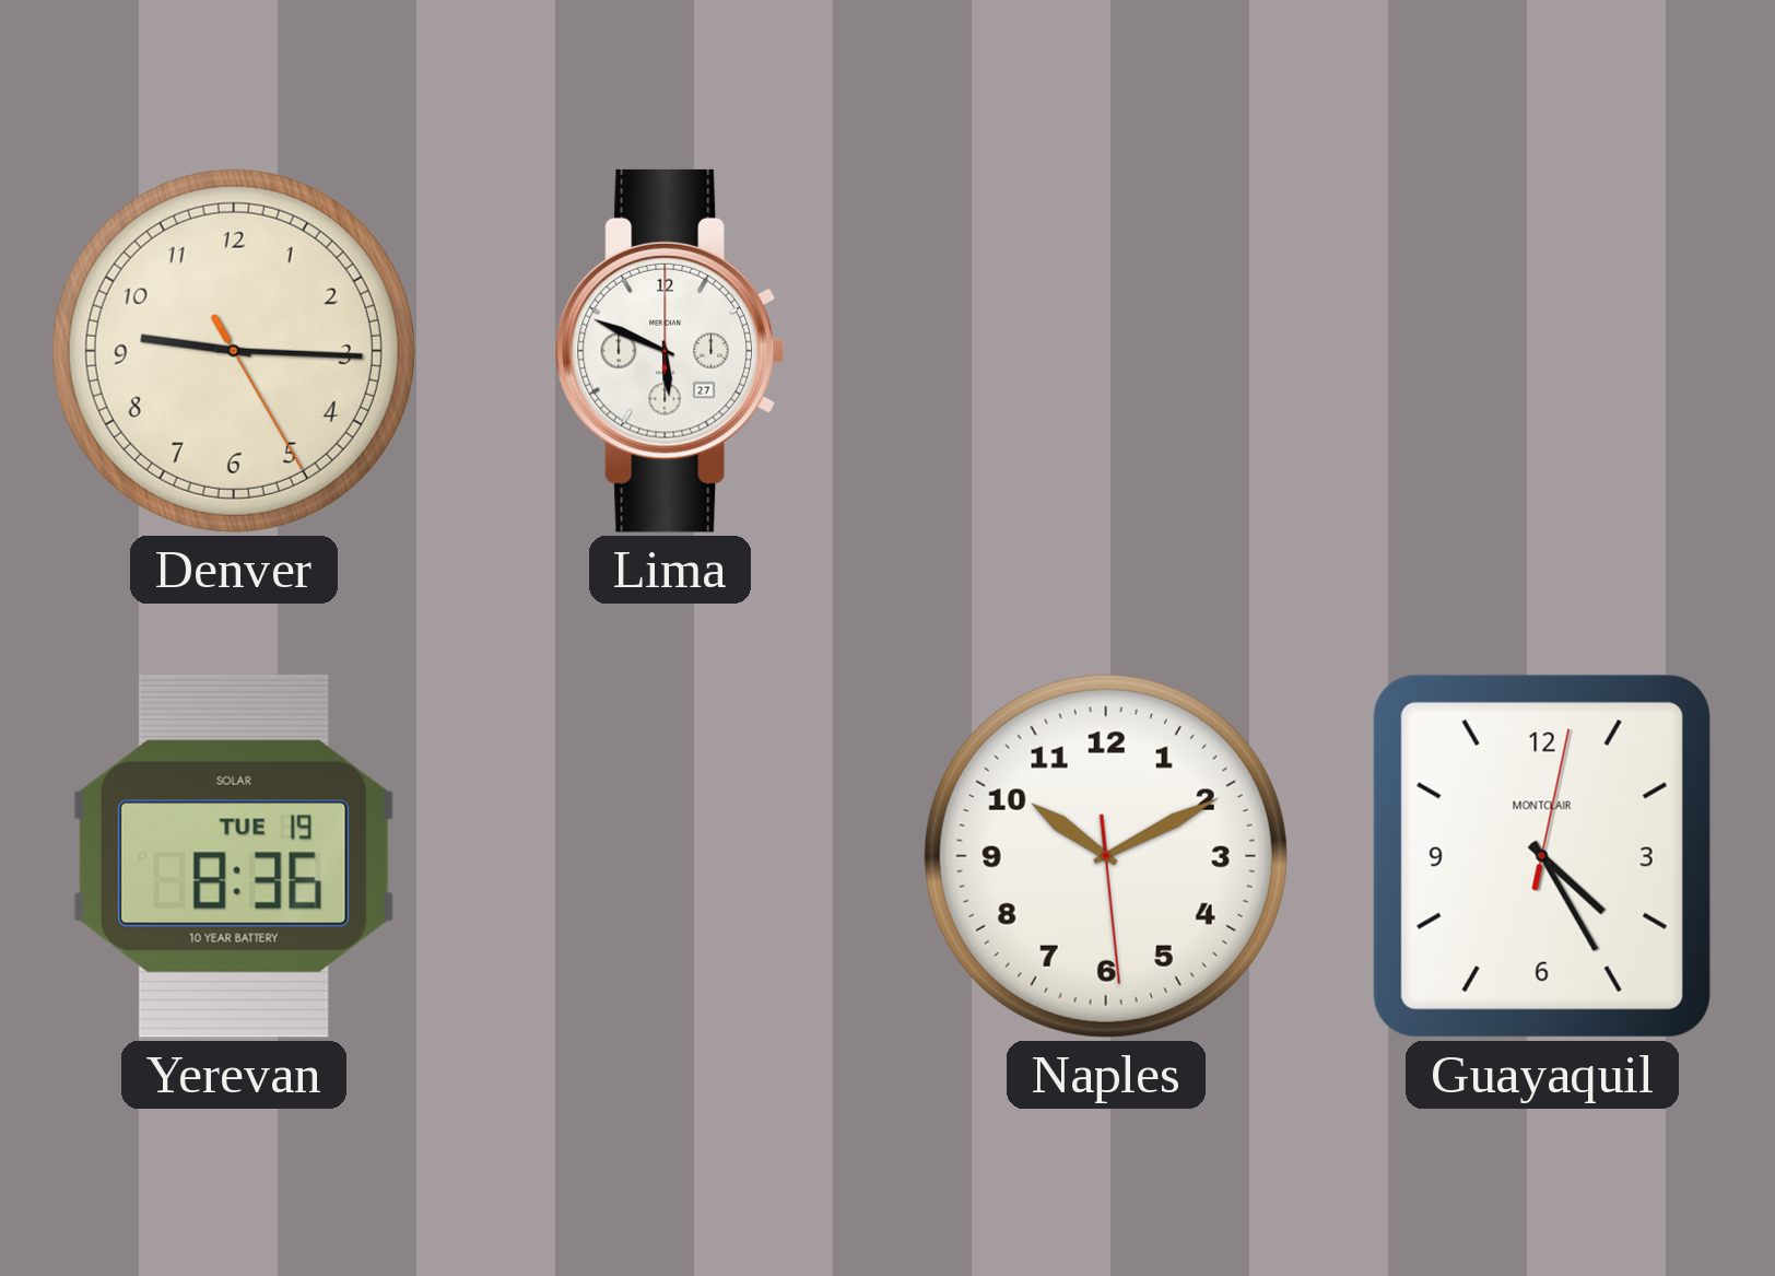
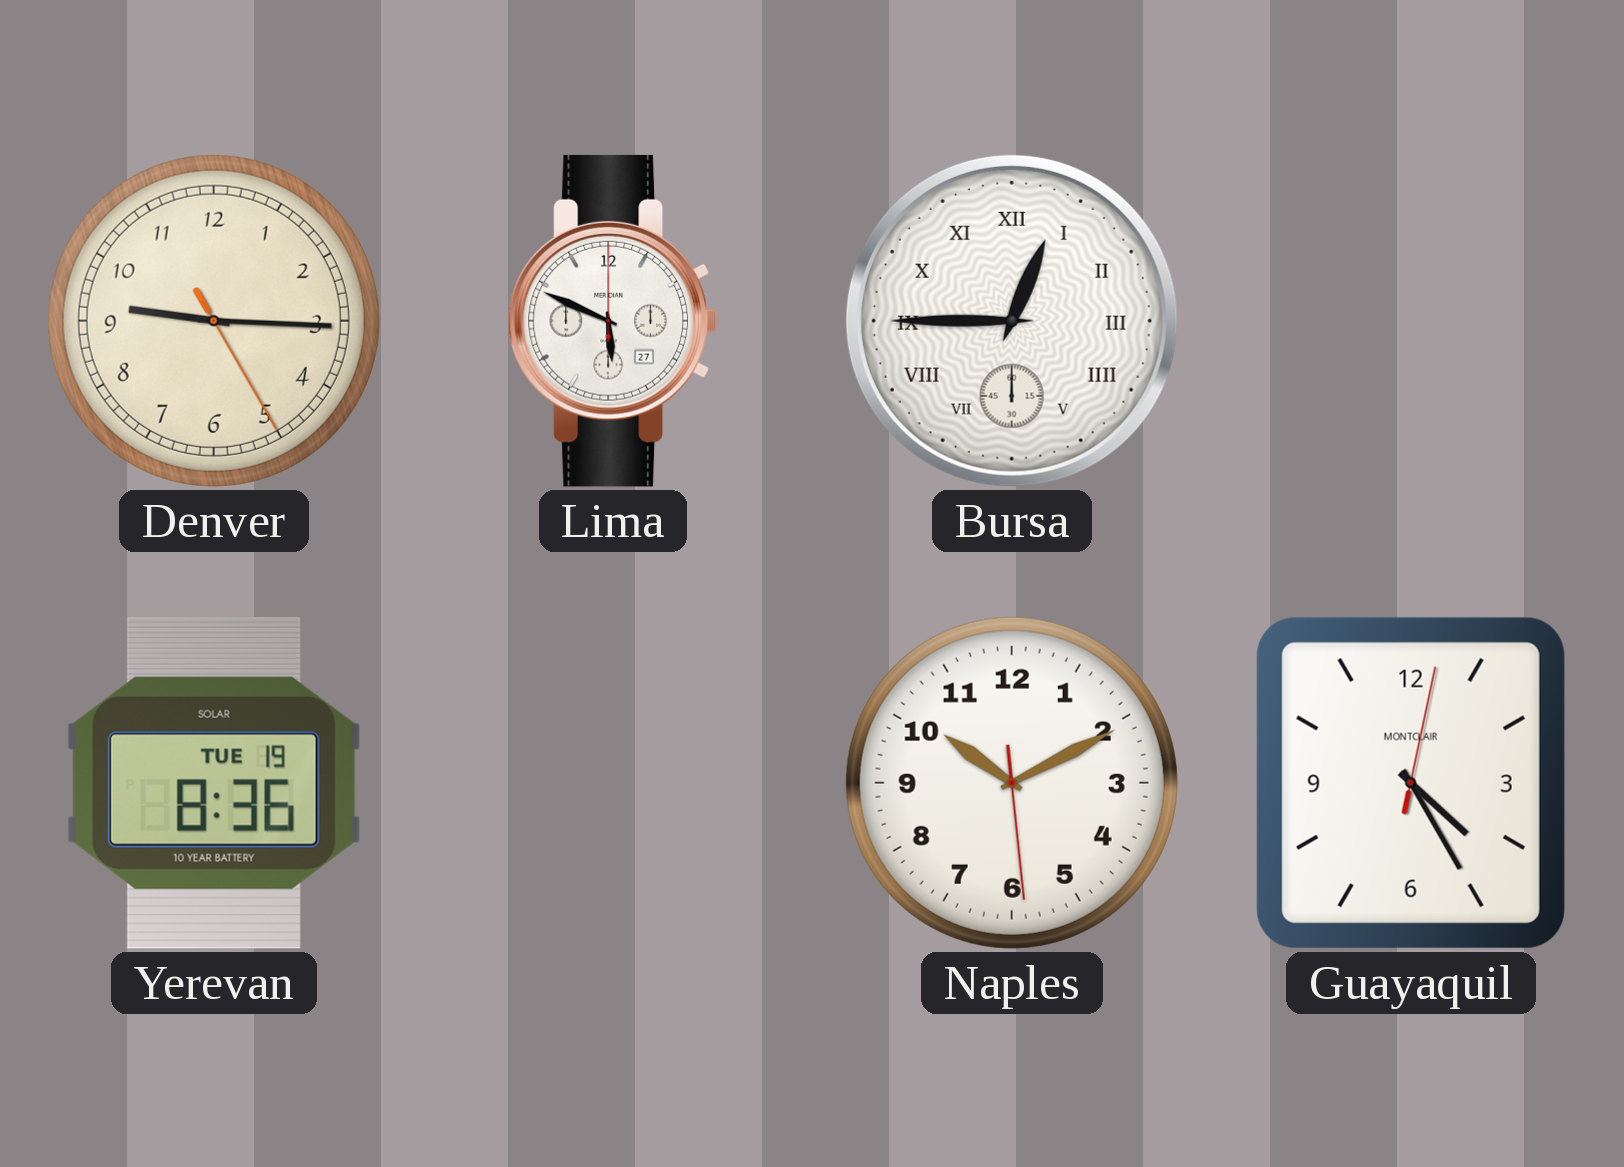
Bursa: none -> 12:45
